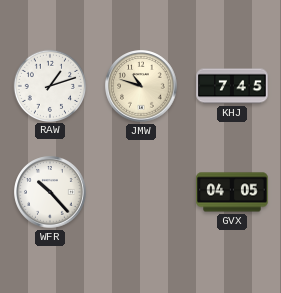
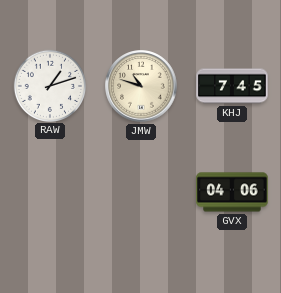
WFR: 10:23 -> none
GVX: 04:05 -> 04:06
